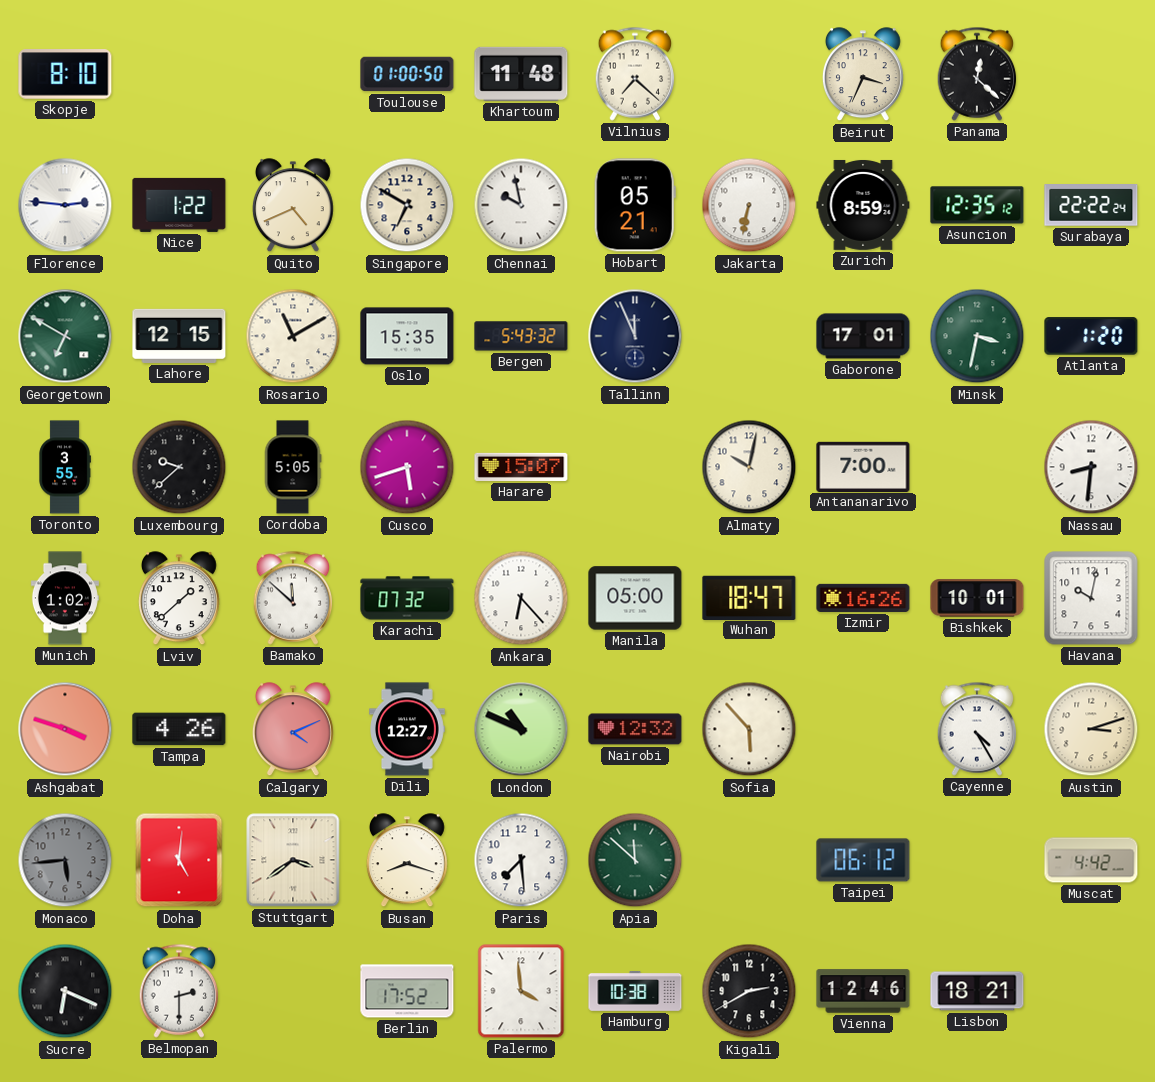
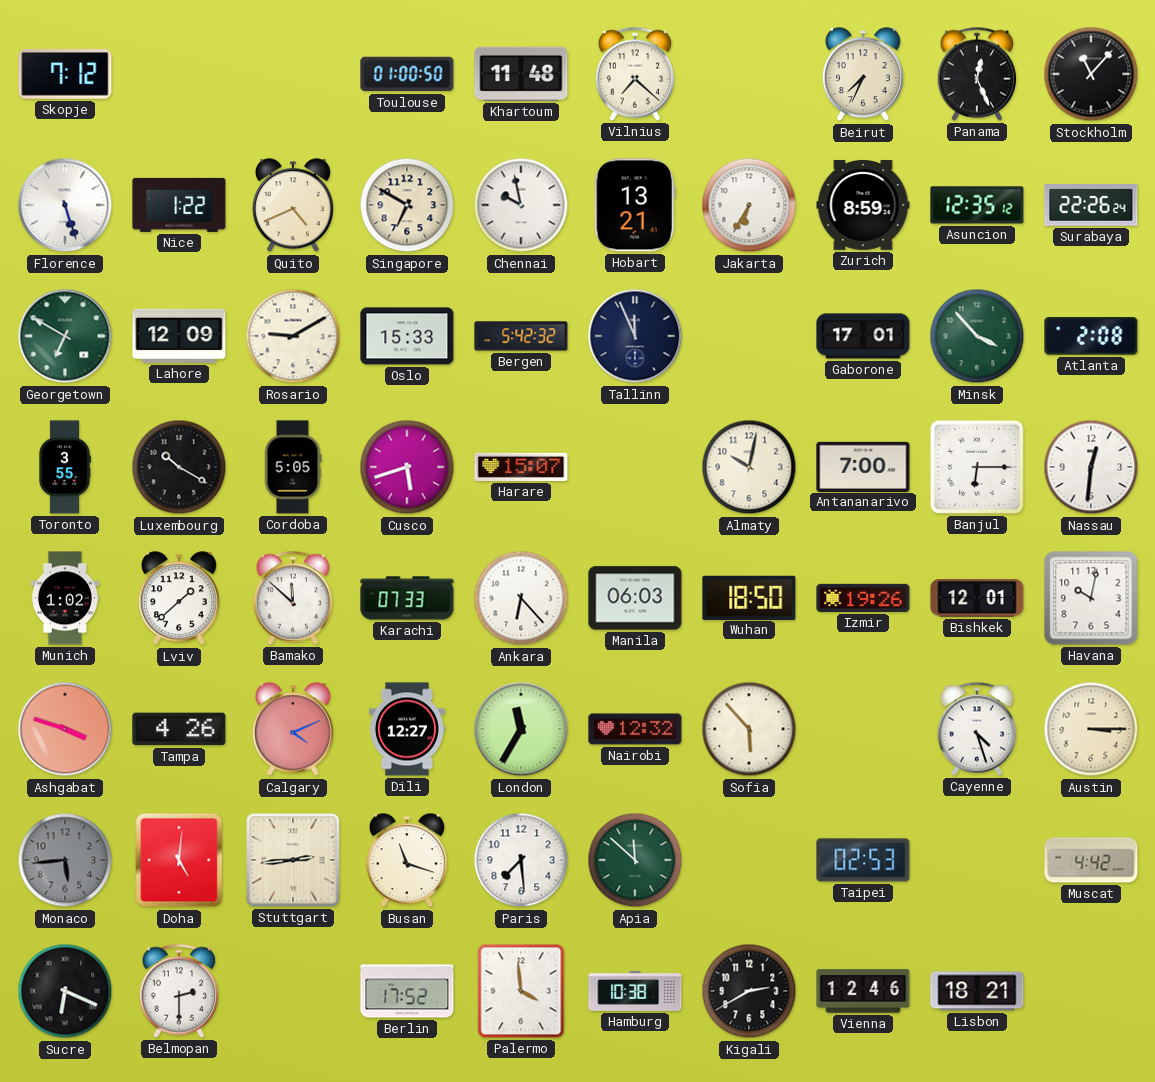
Skopje: 8:10 -> 7:12
Beirut: 3:34 -> 7:34
Panama: 12:22 -> 12:26
Stockholm: none -> 11:07
Florence: 2:46 -> 5:27
Hobart: 05:21 -> 13:21
Jakarta: 6:32 -> 6:35
Surabaya: 22:22 -> 22:26
Lahore: 12:15 -> 12:09
Rosario: 11:10 -> 9:10
Oslo: 15:35 -> 15:33
Bergen: 5:43 -> 5:42
Minsk: 3:32 -> 3:53
Atlanta: 1:20 -> 2:08
Luxembourg: 9:38 -> 10:20
Banjul: none -> 6:15
Nassau: 8:31 -> 12:31
Karachi: 07:32 -> 07:33
Manila: 05:00 -> 06:03
Wuhan: 18:47 -> 18:50
Izmir: 16:26 -> 19:26
Bishkek: 10:01 -> 12:01
London: 10:49 -> 11:35
Cayenne: 4:25 -> 4:27
Austin: 3:12 -> 3:15
Stuttgart: 3:39 -> 2:44
Busan: 8:18 -> 11:18
Taipei: 06:12 -> 02:53
